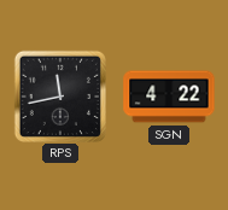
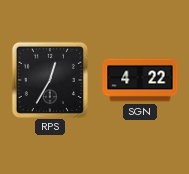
RPS: 11:43 -> 12:35
